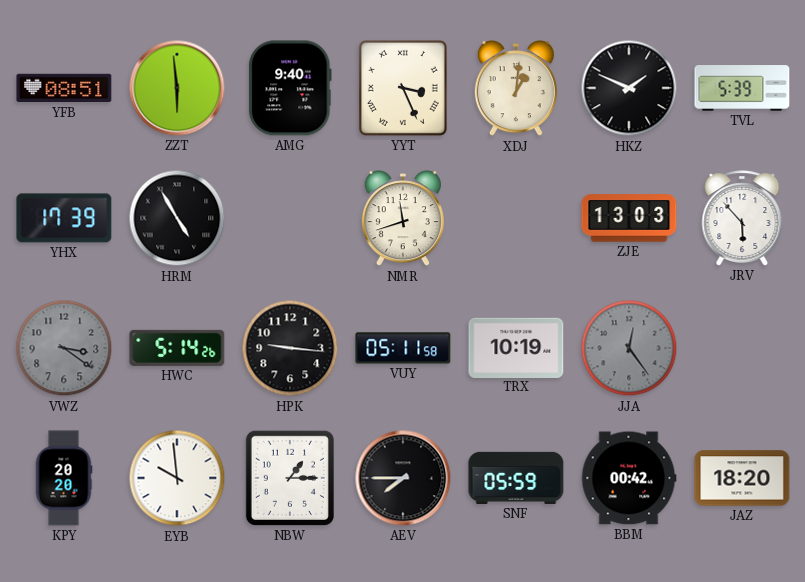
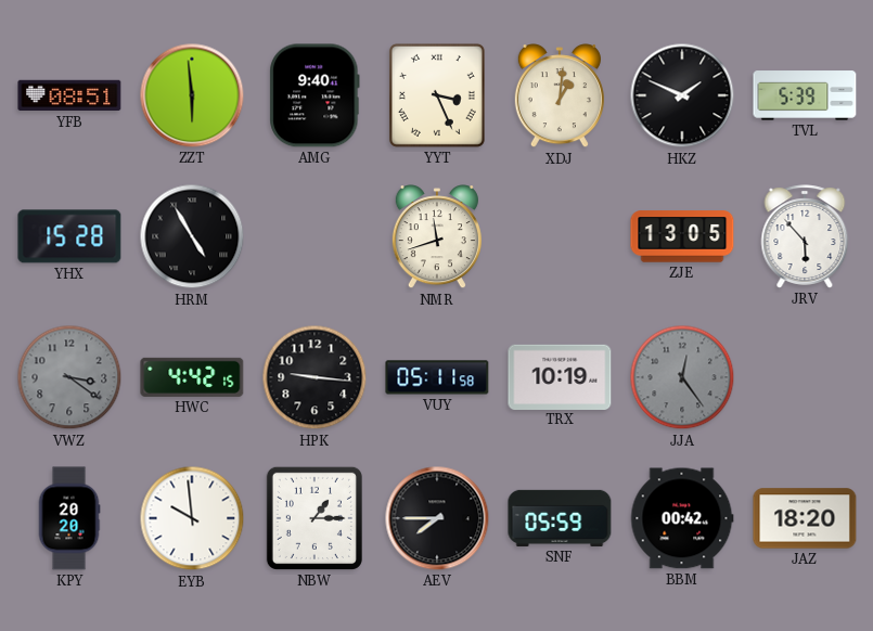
YHX: 17:39 -> 15:28
ZJE: 13:03 -> 13:05
HWC: 5:14 -> 4:42
